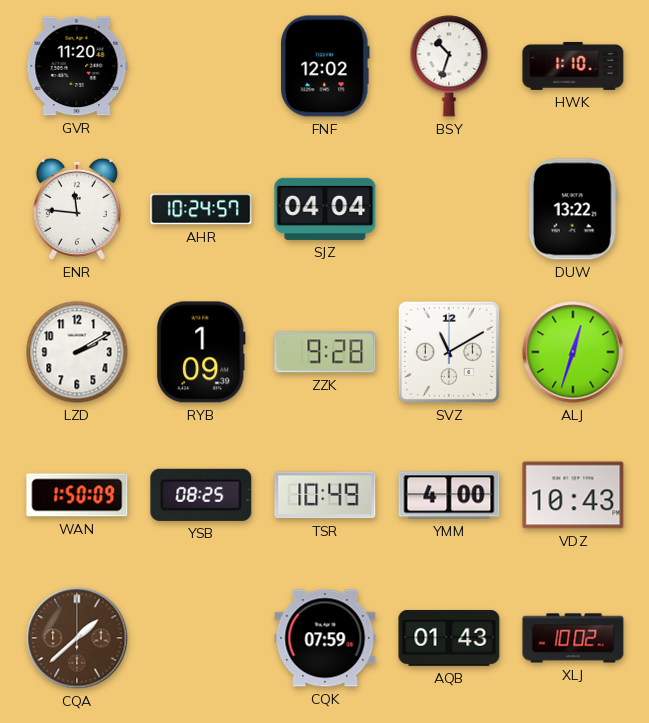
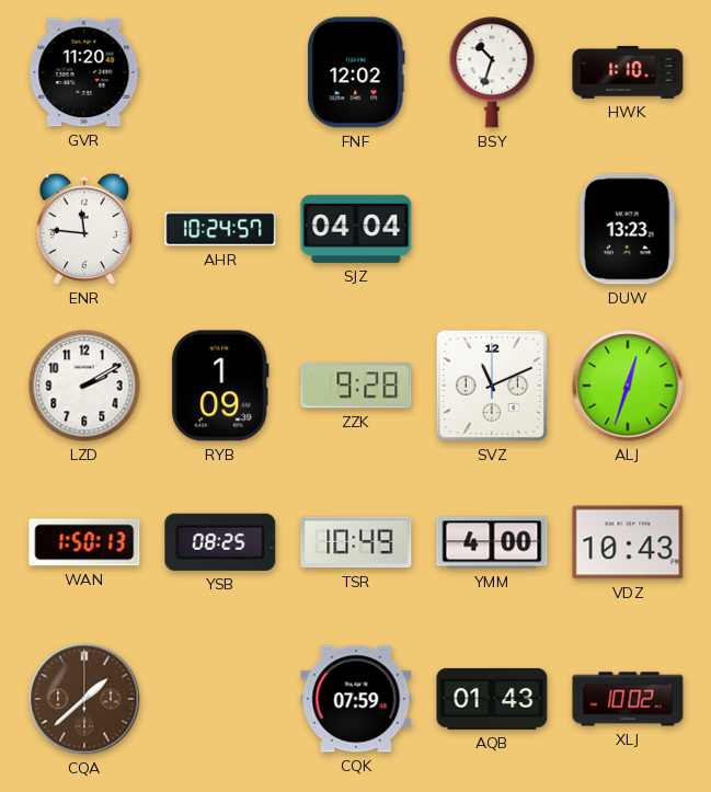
DUW: 13:22 -> 13:23
SVZ: 11:10 -> 11:11
WAN: 1:50:09 -> 1:50:13
